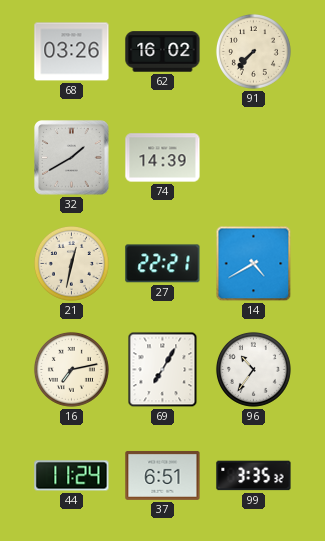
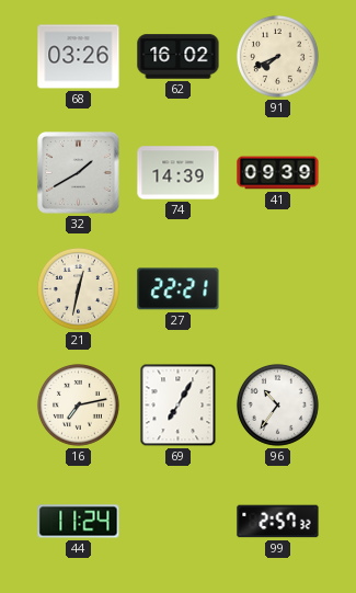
91: 7:37 -> 7:41
41: none -> 09:39
14: 4:40 -> none
37: 6:51 -> none
99: 3:35 -> 2:57
